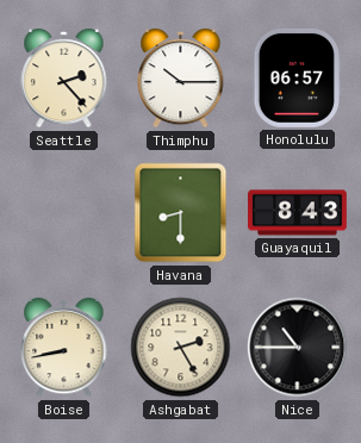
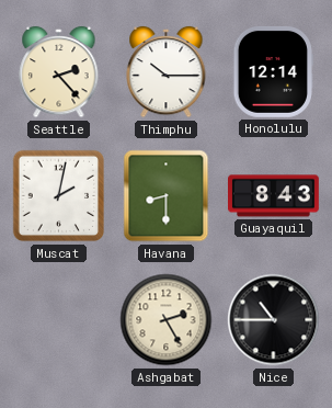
Honolulu: 06:57 -> 12:14
Muscat: none -> 2:02
Boise: 8:43 -> none
